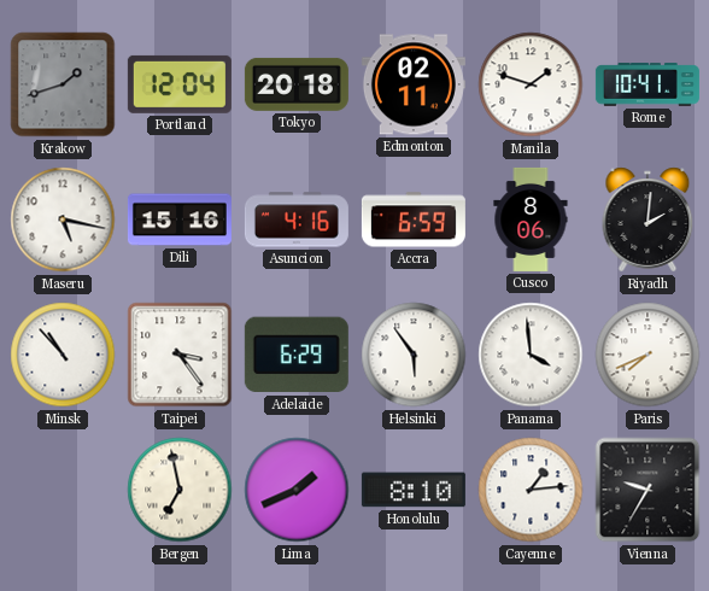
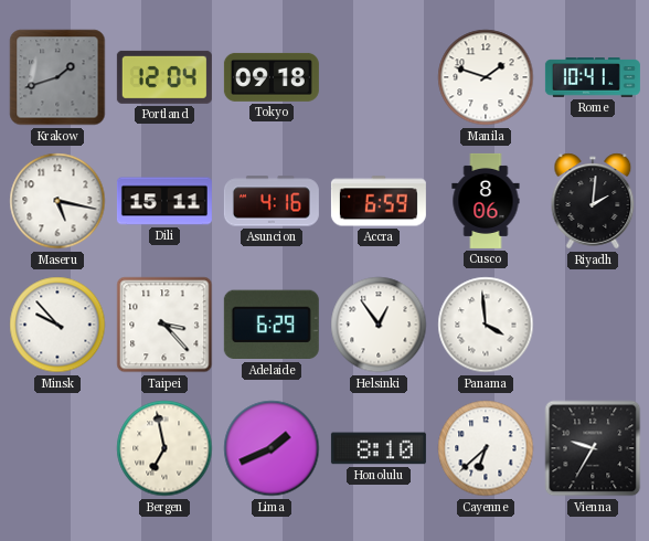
Tokyo: 20:18 -> 09:18
Edmonton: 02:11 -> none
Dili: 15:16 -> 15:11
Minsk: 10:53 -> 9:53
Taipei: 3:24 -> 3:23
Helsinki: 5:54 -> 12:54
Paris: 7:41 -> none
Cayenne: 1:14 -> 6:38
